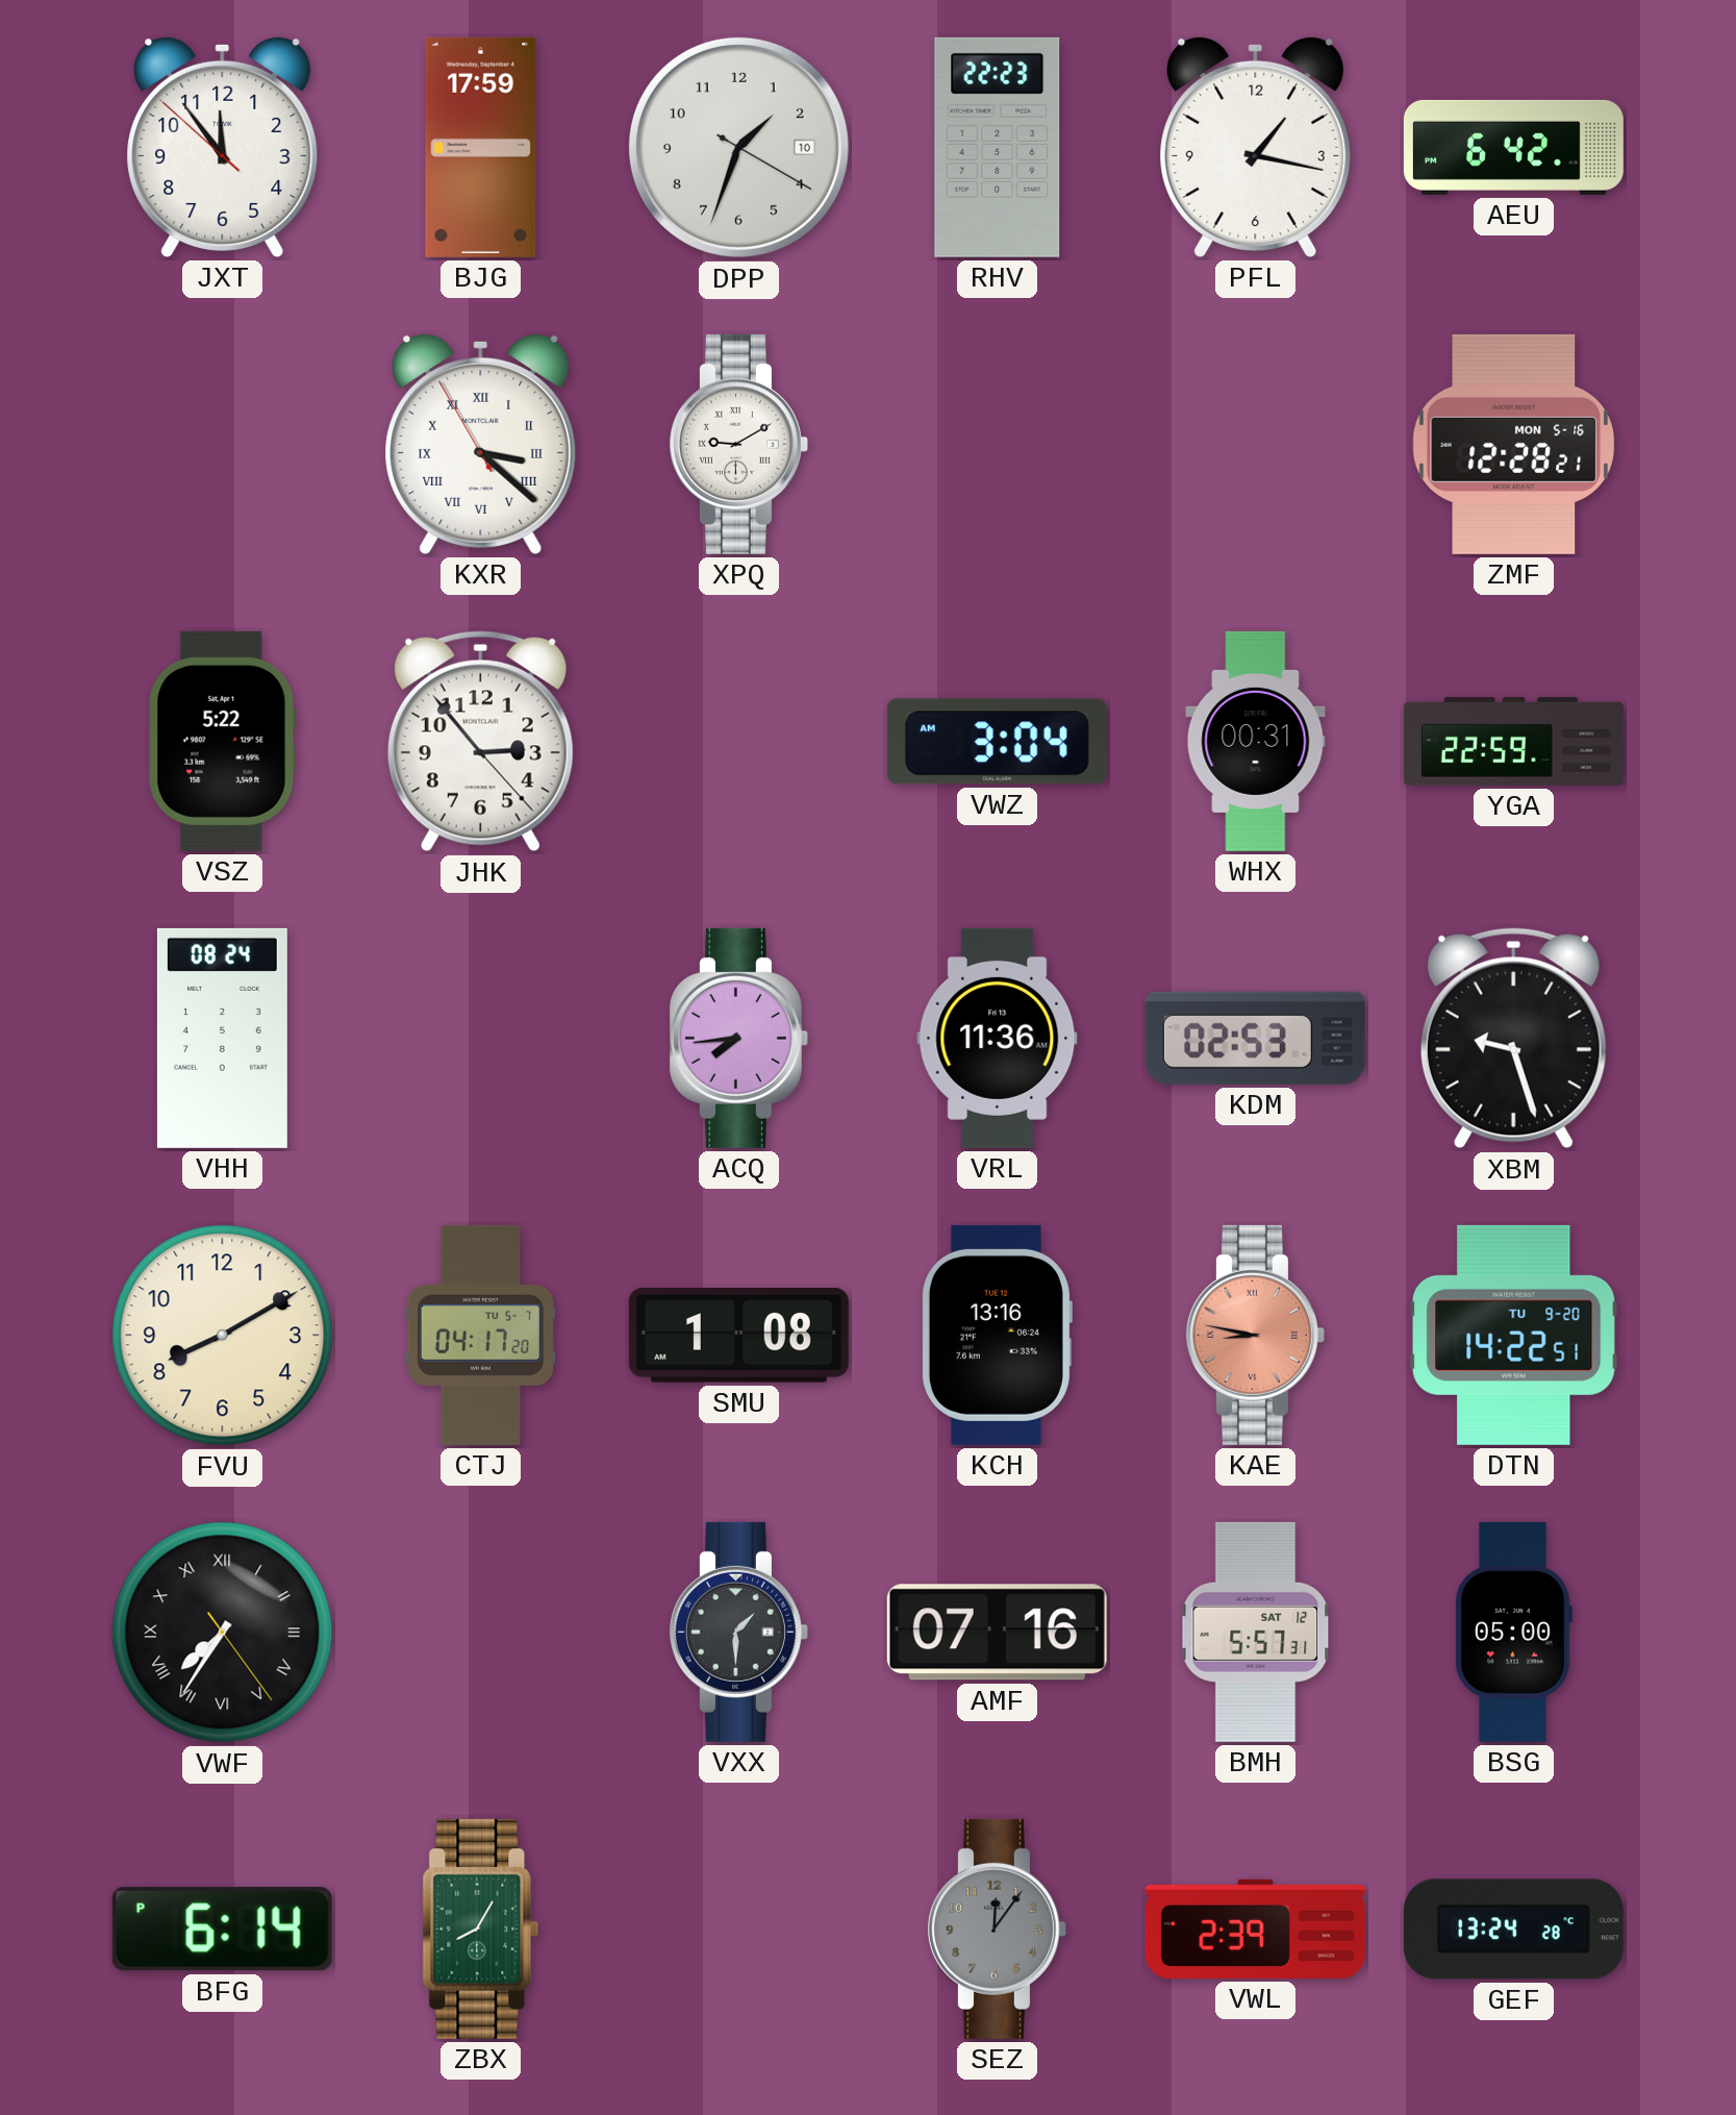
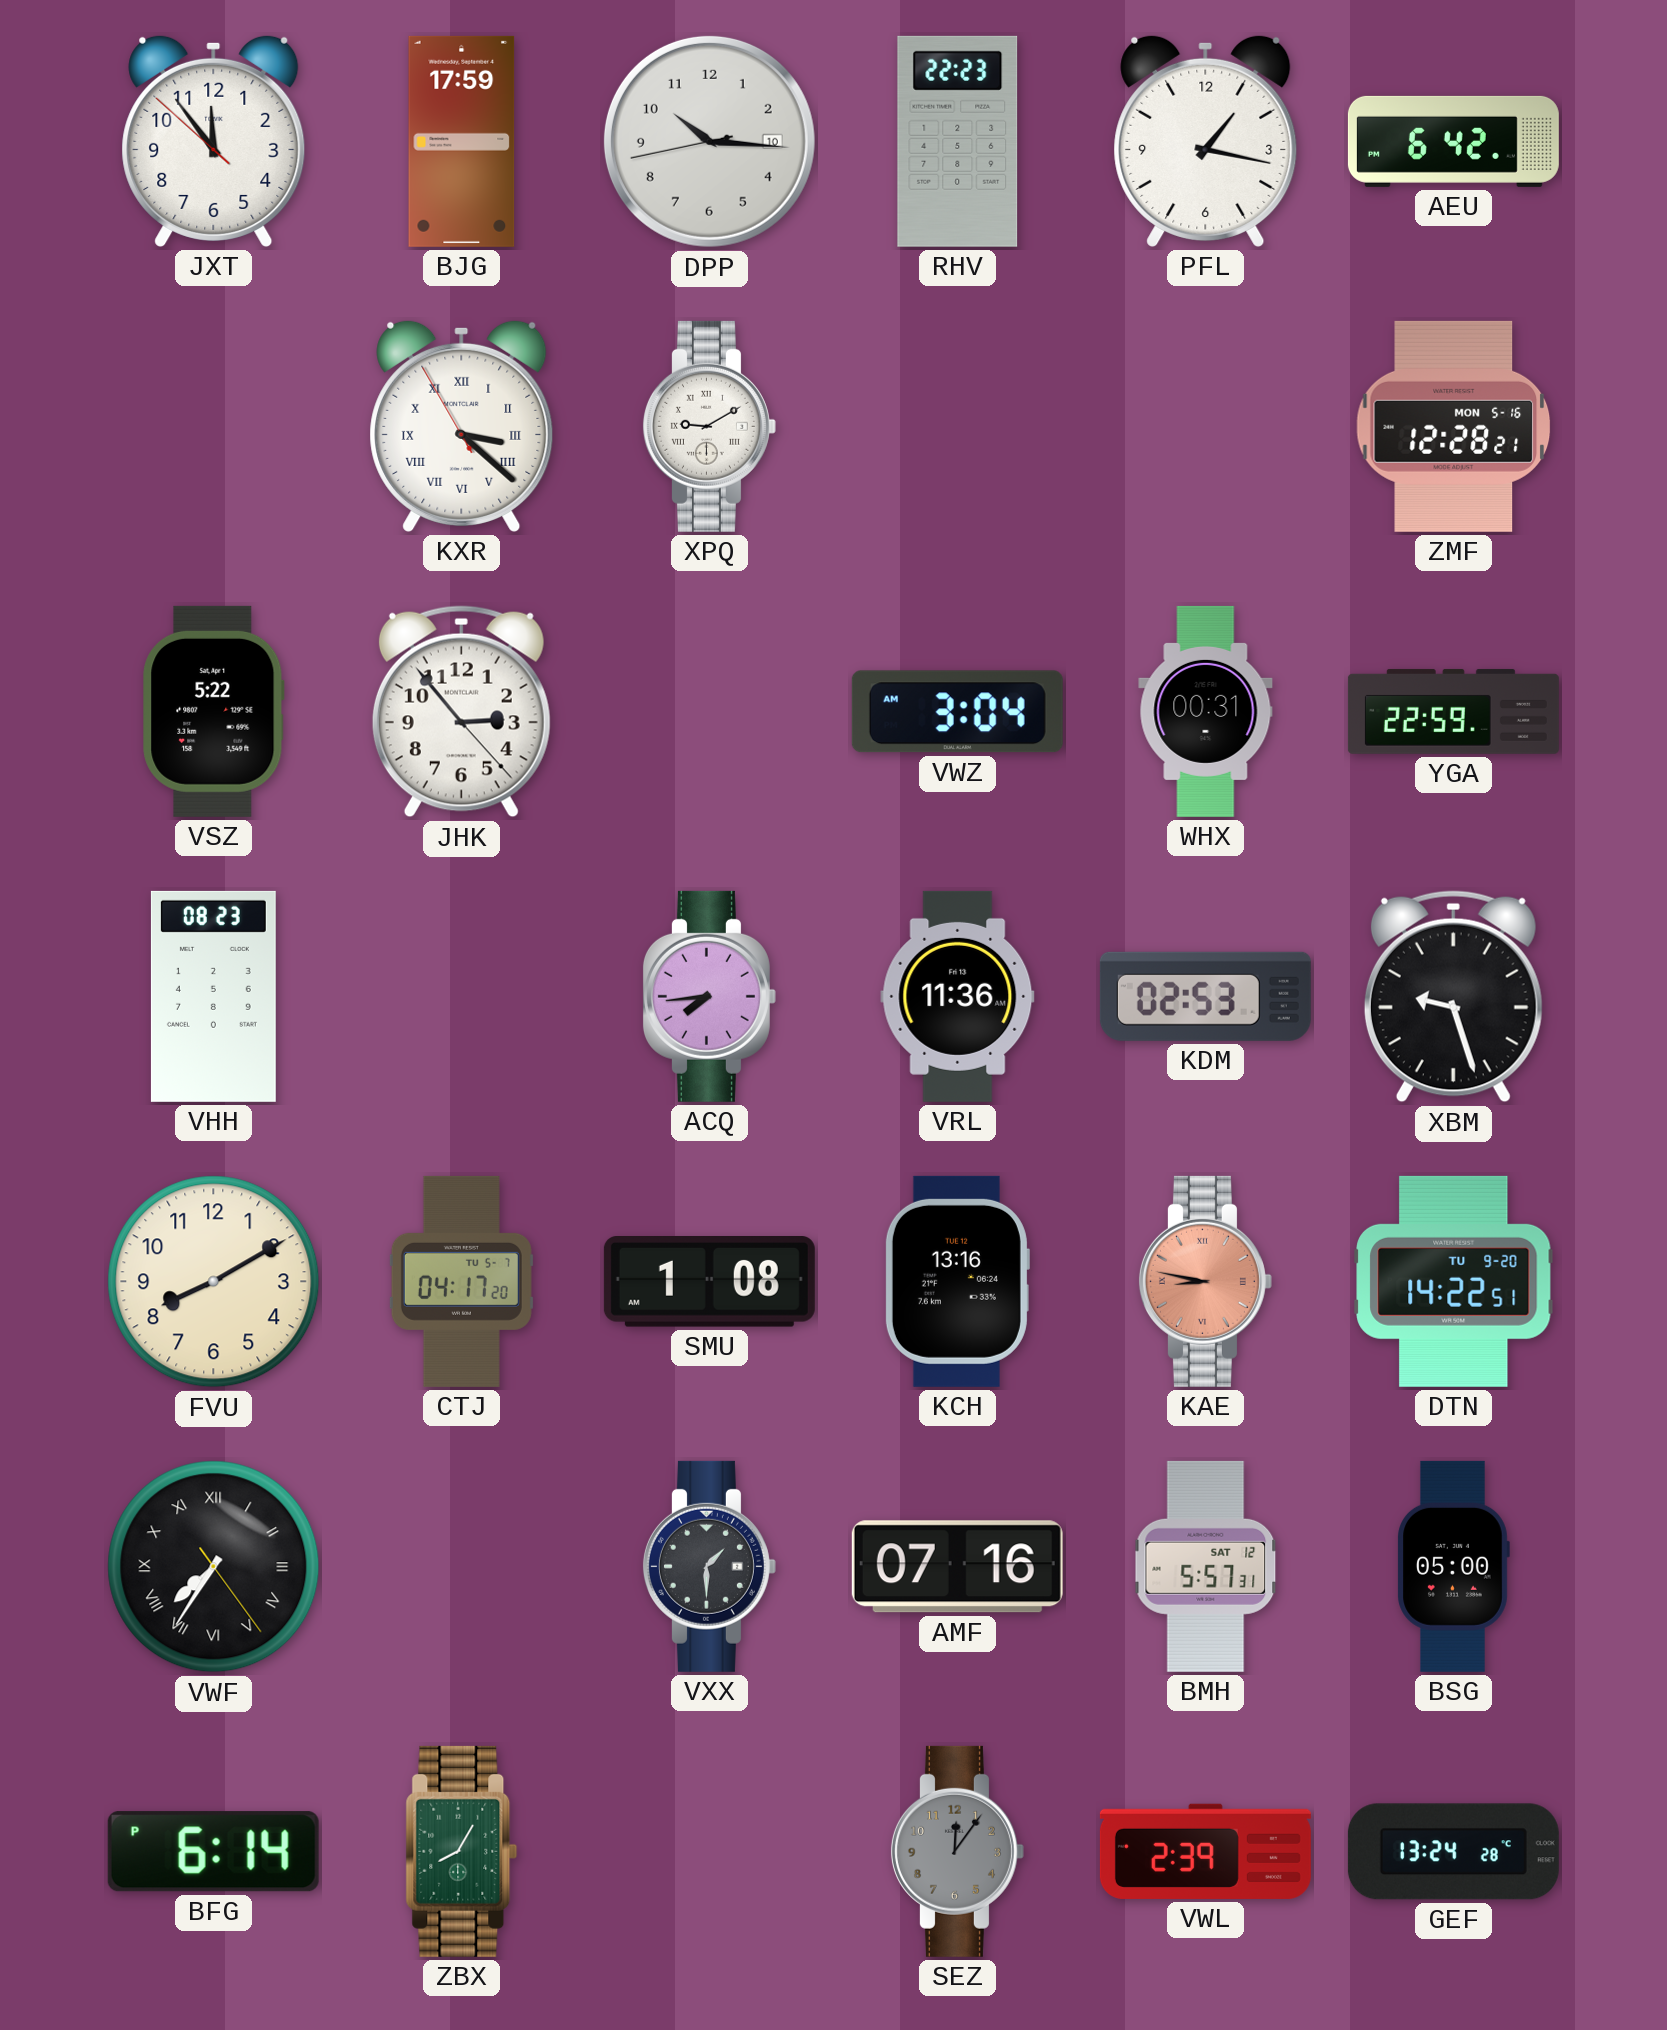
DPP: 1:33 -> 10:15
VHH: 08:24 -> 08:23
